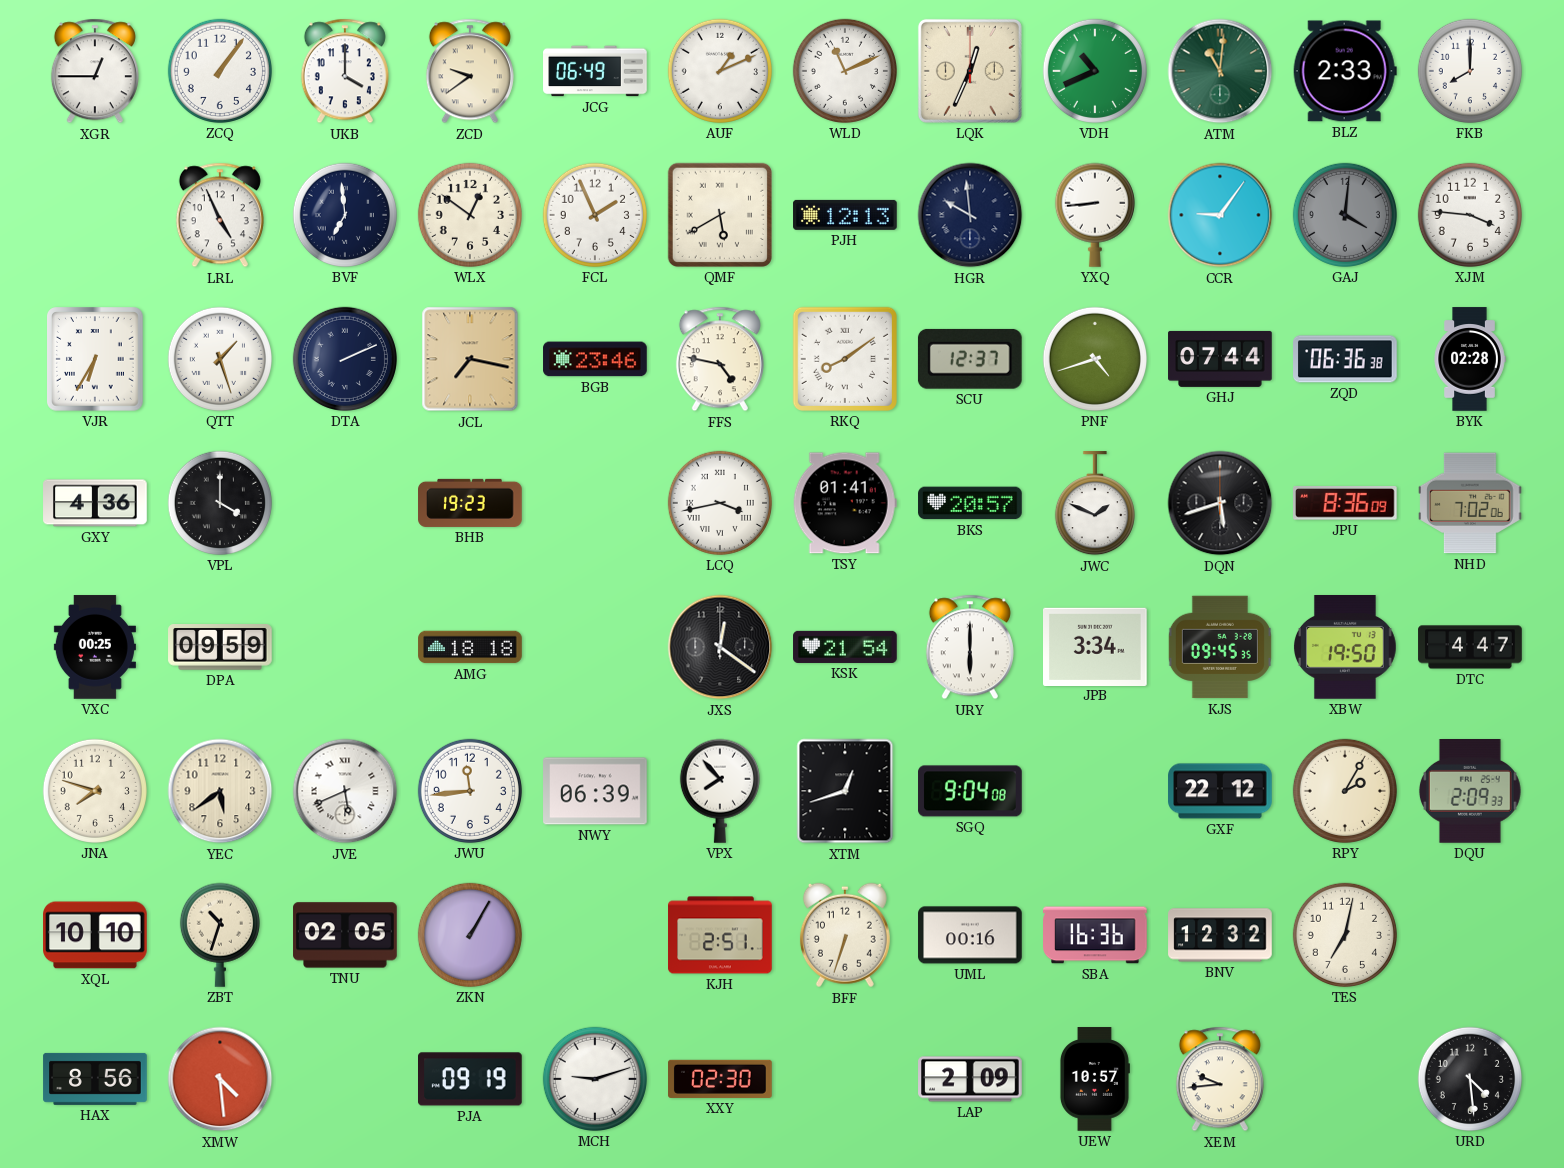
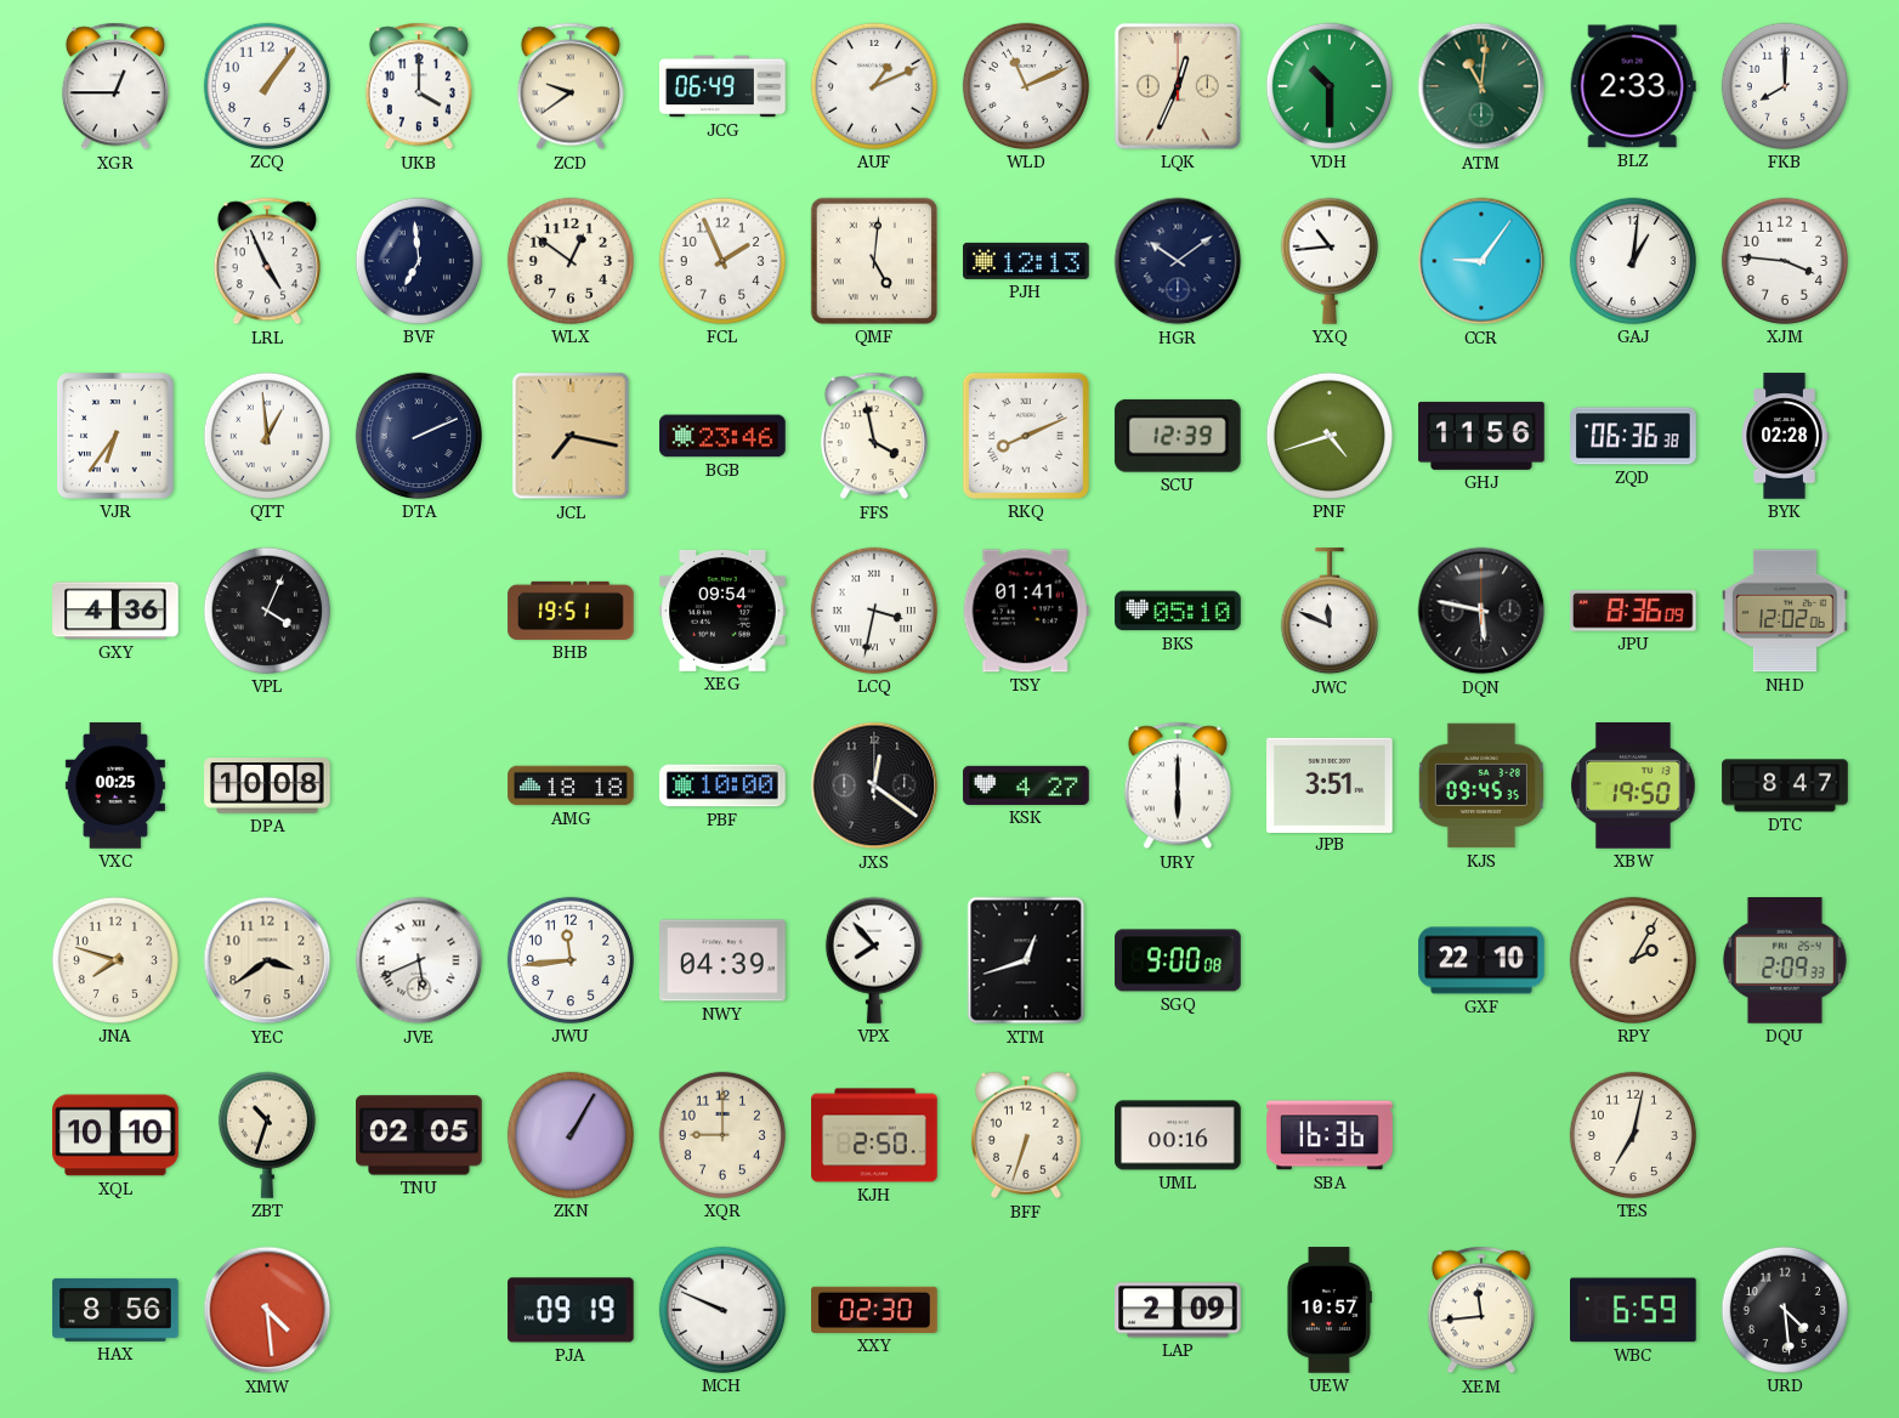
VDH: 10:41 -> 10:30
QMF: 5:40 -> 5:01
HGR: 9:59 -> 10:09
YXQ: 8:44 -> 10:44
GAJ: 4:01 -> 1:01
GAJ dial: grey -> white
VJR: 6:35 -> 6:36
QTT: 1:27 -> 12:59
FFS: 4:47 -> 3:58
RKQ: 8:09 -> 8:11
SCU: 12:37 -> 12:39
GHJ: 07:44 -> 11:56
VPL: 4:00 -> 4:04
BHB: 19:23 -> 19:51
XEG: none -> 09:54
LCQ: 3:43 -> 3:32
BKS: 20:57 -> 05:10
JWC: 1:49 -> 11:49
DQN: 5:42 -> 5:47
NHD: 7:02 -> 12:02
DPA: 09:59 -> 10:08
PBF: none -> 10:00
KSK: 21:54 -> 4:27
JPB: 3:34 -> 3:51
DTC: 4:47 -> 8:47
YEC: 5:39 -> 3:39
NWY: 06:39 -> 04:39
SGQ: 9:04 -> 9:00
GXF: 22:12 -> 22:10
XQR: none -> 9:00
KJH: 2:51 -> 2:50
BNV: 12:32 -> none
MCH: 9:12 -> 9:49
XEM: 9:44 -> 11:44
WBC: none -> 6:59
